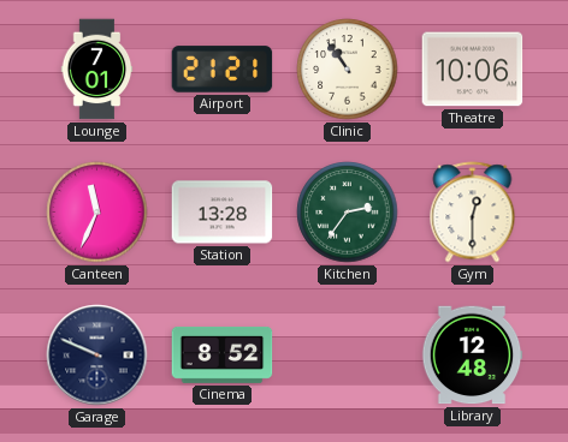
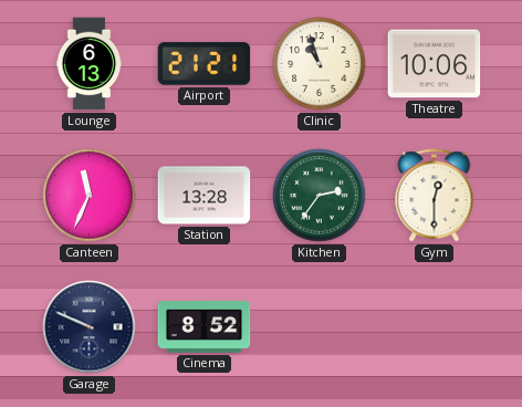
Lounge: 7:01 -> 6:13
Clinic: 10:54 -> 10:57
Library: 12:48 -> none
